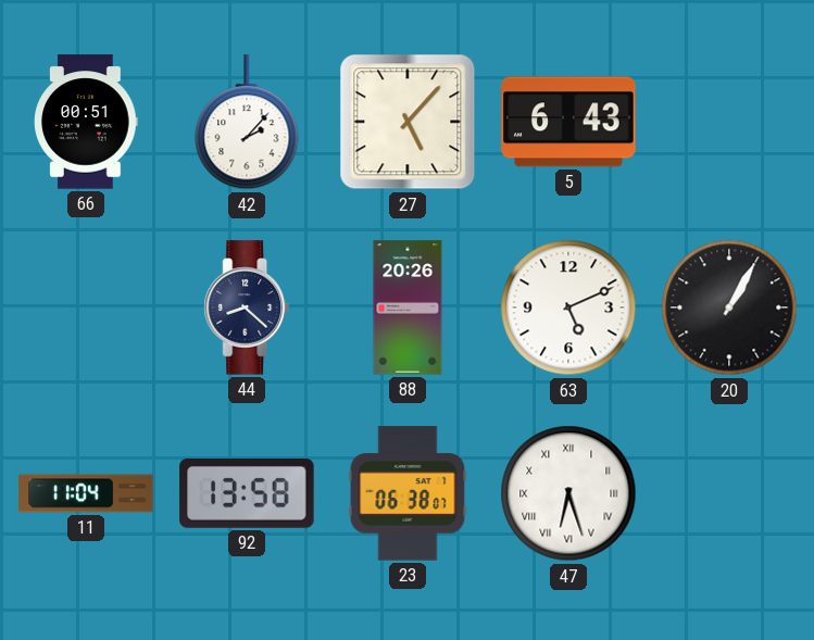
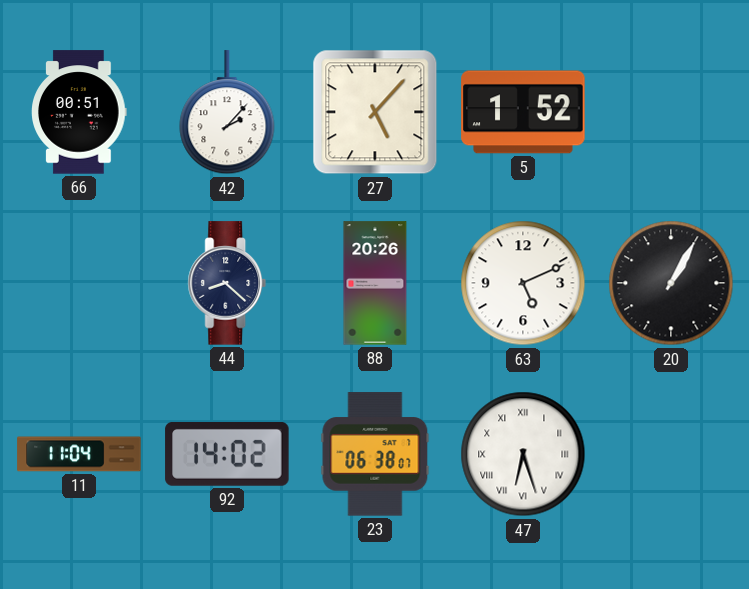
5: 6:43 -> 1:52
92: 13:58 -> 14:02
